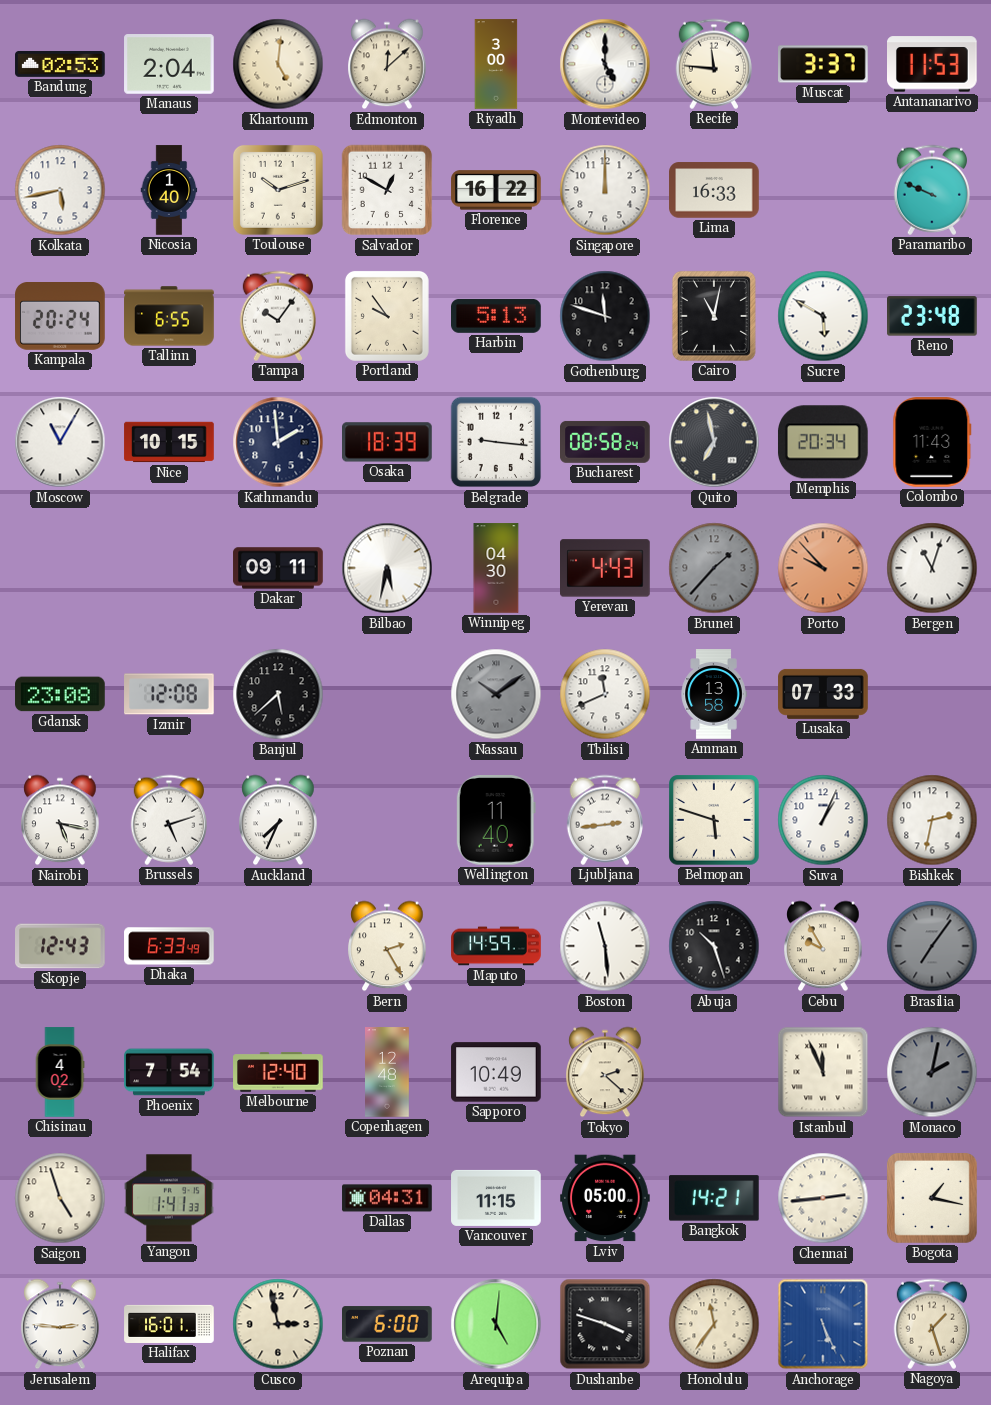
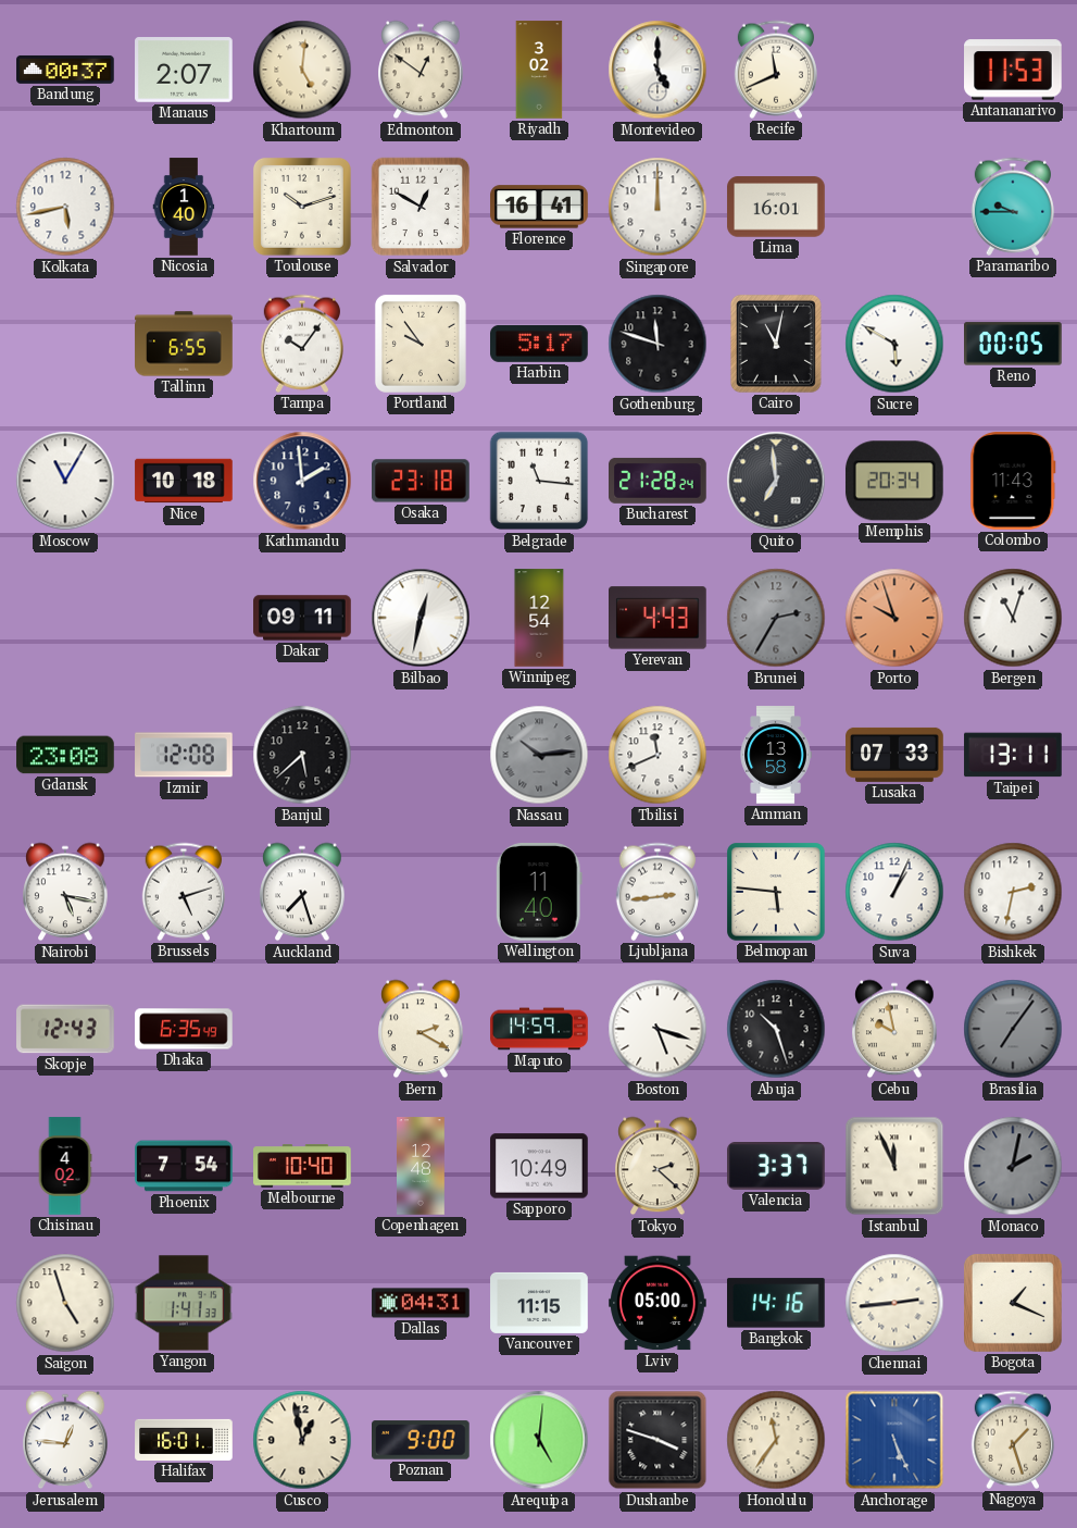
Bandung: 02:53 -> 00:37
Manaus: 2:04 -> 2:07
Edmonton: 12:08 -> 12:51
Riyadh: 3:00 -> 3:02
Recife: 11:46 -> 11:41
Muscat: 3:37 -> none
Florence: 16:22 -> 16:41
Lima: 16:33 -> 16:01
Paramaribo: 9:49 -> 9:45
Kampala: 20:24 -> none
Harbin: 5:13 -> 5:17
Reno: 23:48 -> 00:05
Nice: 10:15 -> 10:18
Osaka: 18:39 -> 23:18
Belgrade: 9:16 -> 11:16
Bucharest: 08:58 -> 21:28
Quito: 6:58 -> 6:59
Bilbao: 5:32 -> 12:32
Winnipeg: 04:30 -> 12:54
Brunei: 1:37 -> 2:35
Porto: 9:53 -> 9:57
Nassau: 10:09 -> 10:14
Taipei: none -> 13:11
Auckland: 7:34 -> 7:27
Belmopan: 5:48 -> 5:46
Dhaka: 6:33 -> 6:35
Bern: 2:25 -> 2:20
Boston: 11:29 -> 5:18
Cebu: 9:55 -> 9:58
Melbourne: 12:40 -> 10:40
Valencia: none -> 3:37
Bangkok: 14:21 -> 14:16
Bogota: 1:17 -> 1:19
Jerusalem: 2:46 -> 12:46
Cusco: 2:58 -> 12:58
Poznan: 6:00 -> 9:00
